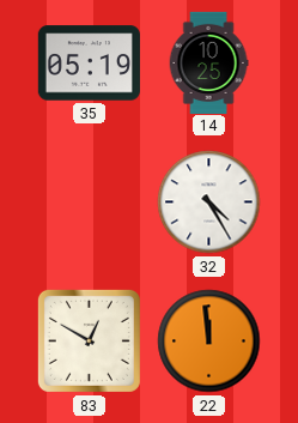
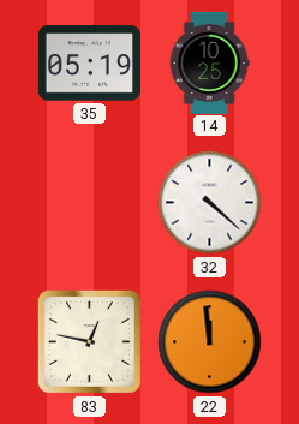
32: 4:25 -> 4:22
83: 12:50 -> 12:47
